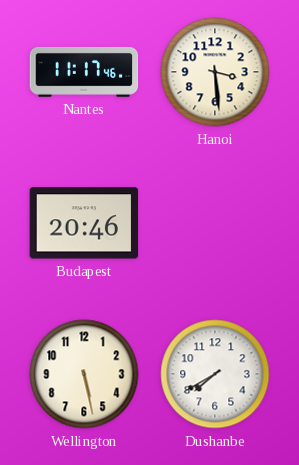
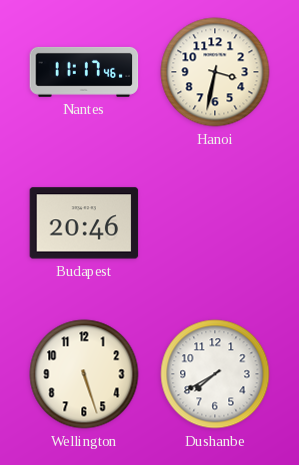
Hanoi: 3:29 -> 3:32
Wellington: 5:28 -> 5:27
